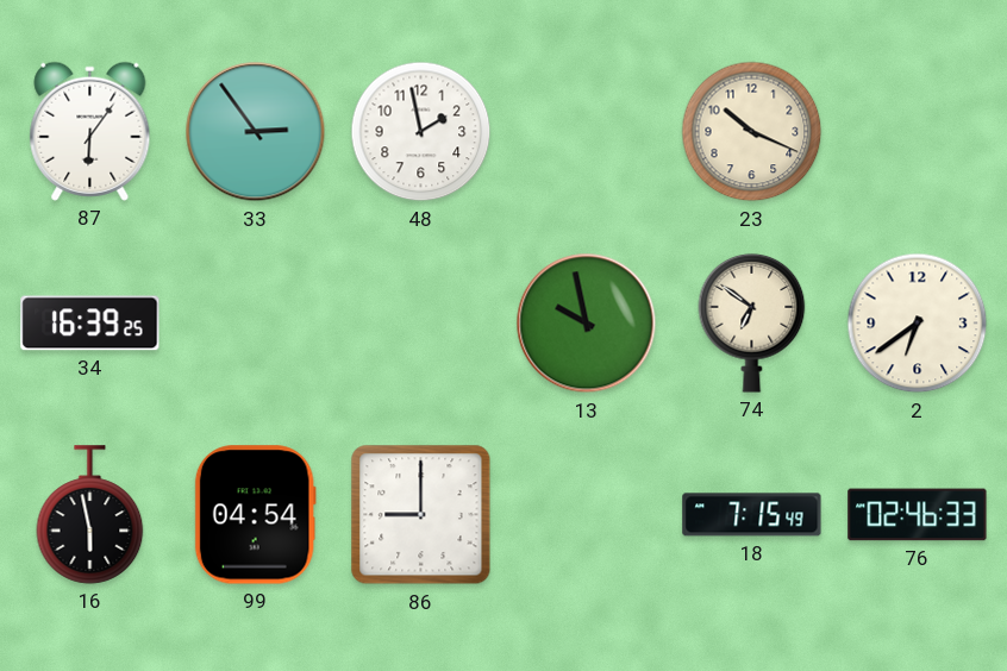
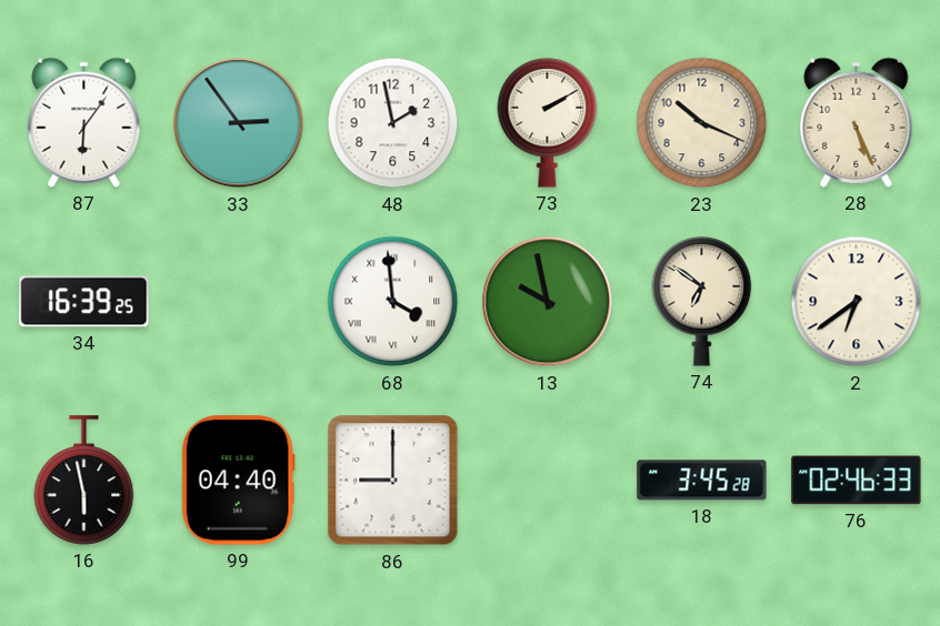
73: none -> 2:10
28: none -> 5:26
68: none -> 3:59
99: 04:54 -> 04:40
18: 7:15 -> 3:45
